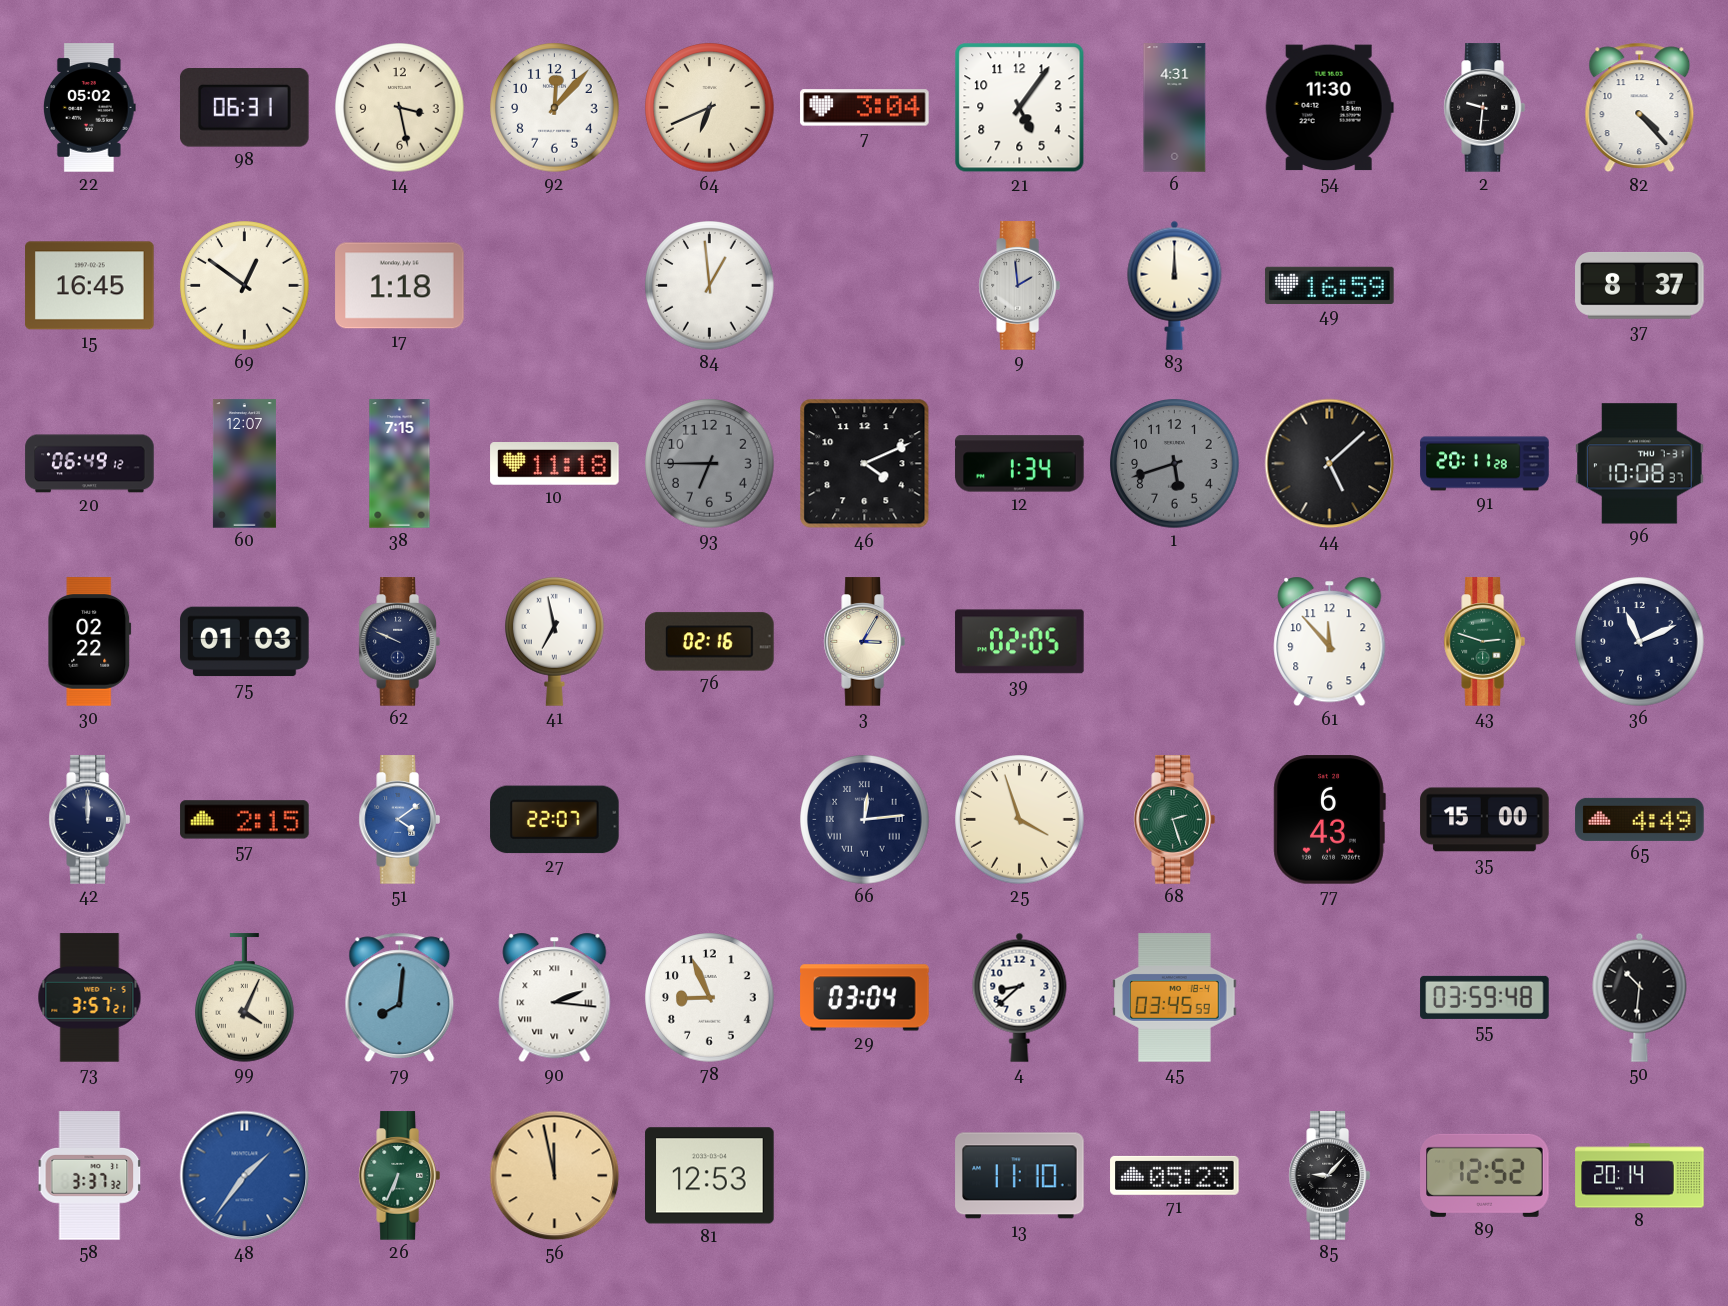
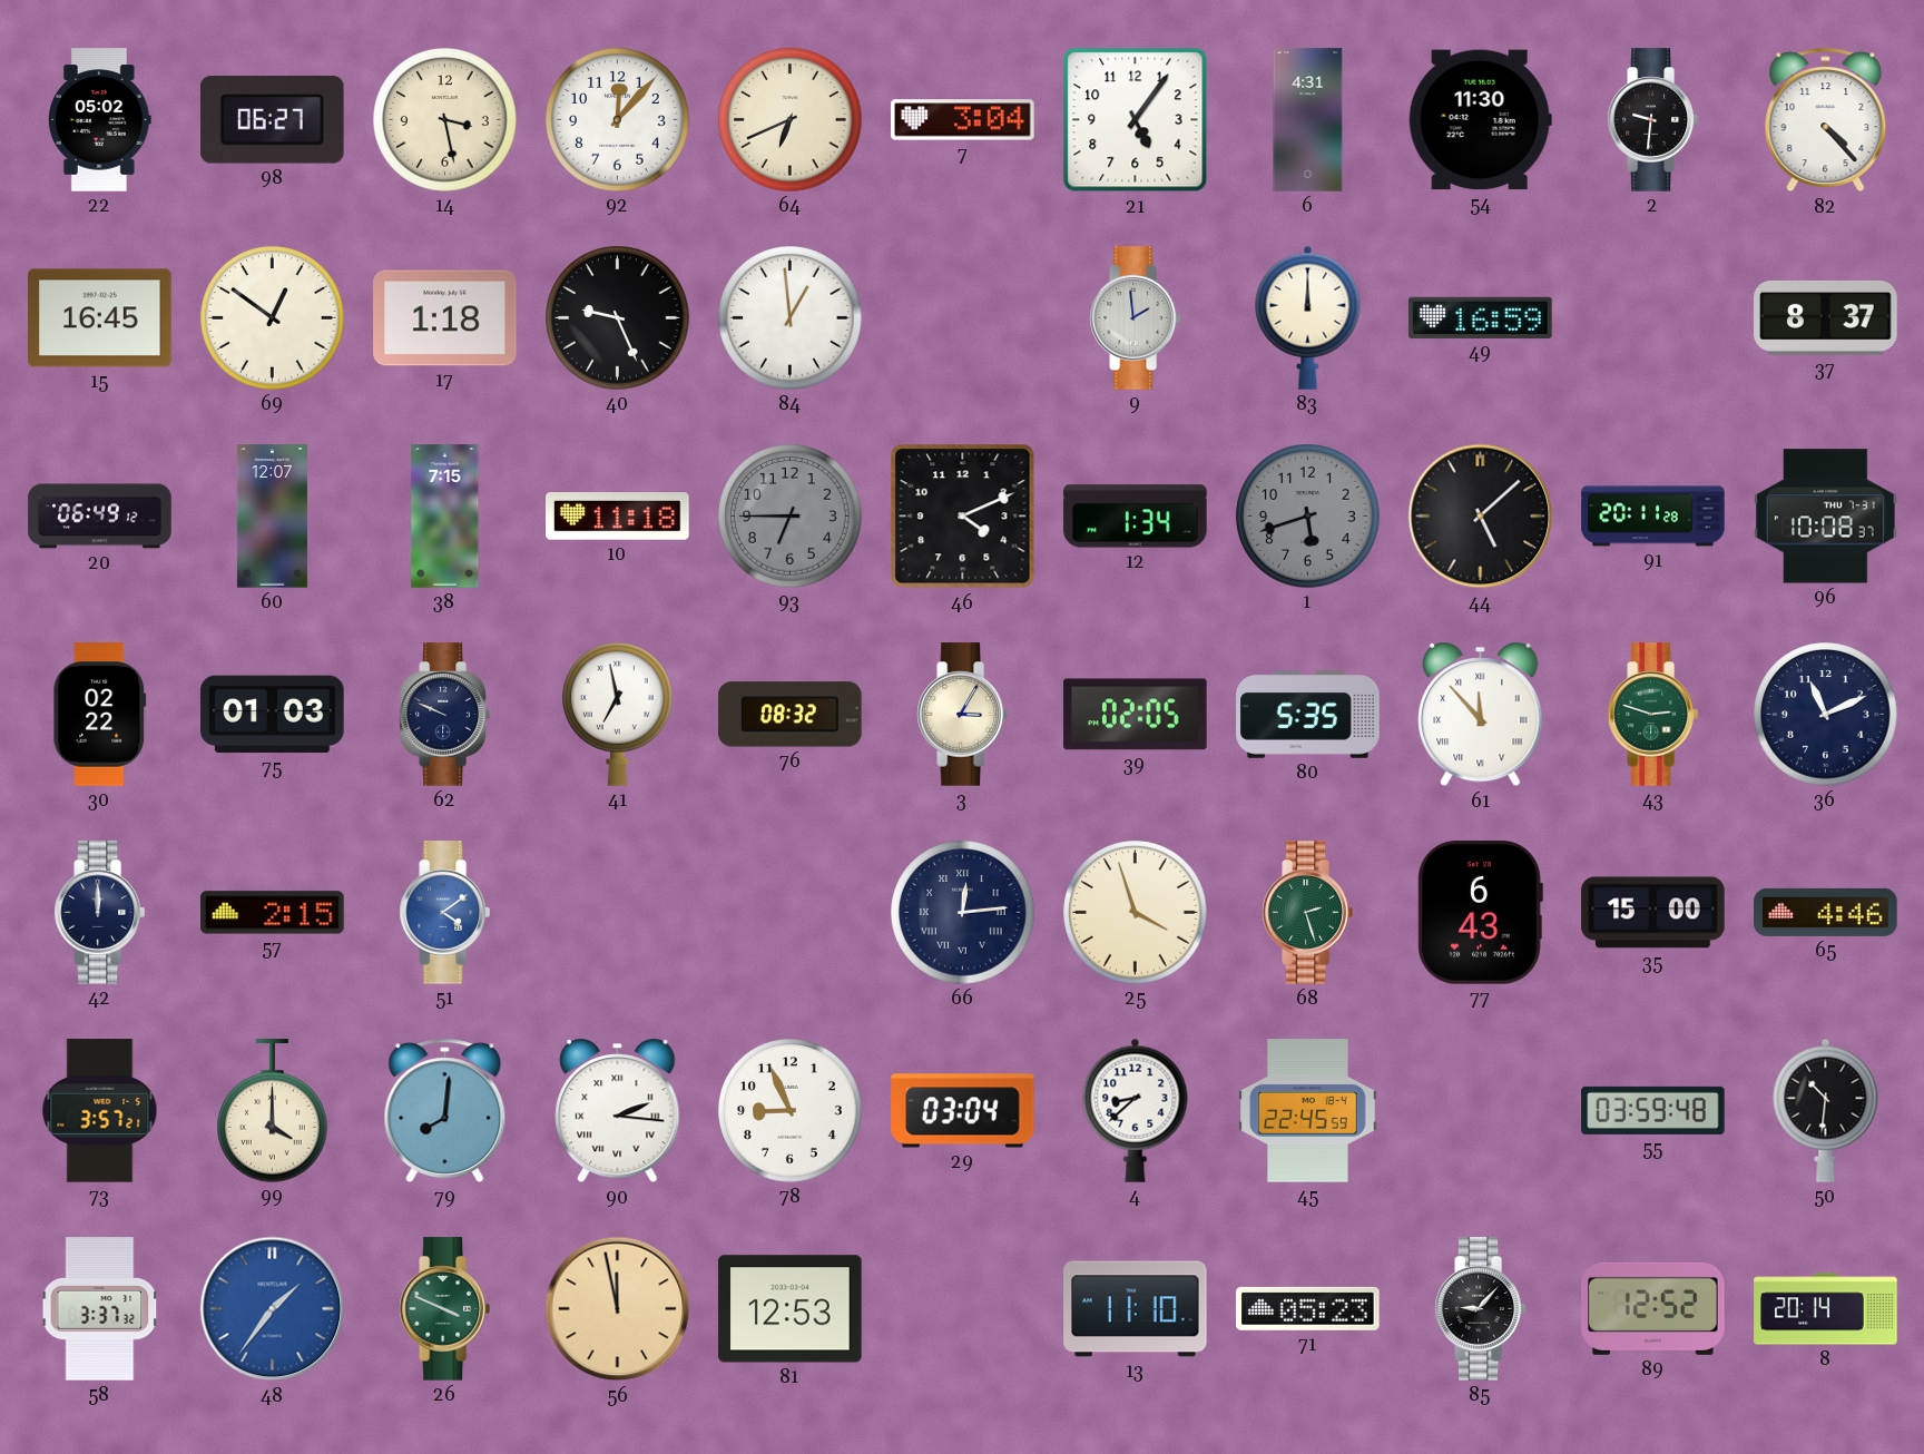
98: 06:31 -> 06:27
40: none -> 9:26
76: 02:16 -> 08:32
80: none -> 5:35
61 numerals: Arabic -> Roman
27: 22:07 -> none
65: 4:49 -> 4:46
99: 4:04 -> 4:00
45: 03:45 -> 22:45
26: 6:34 -> 3:49
